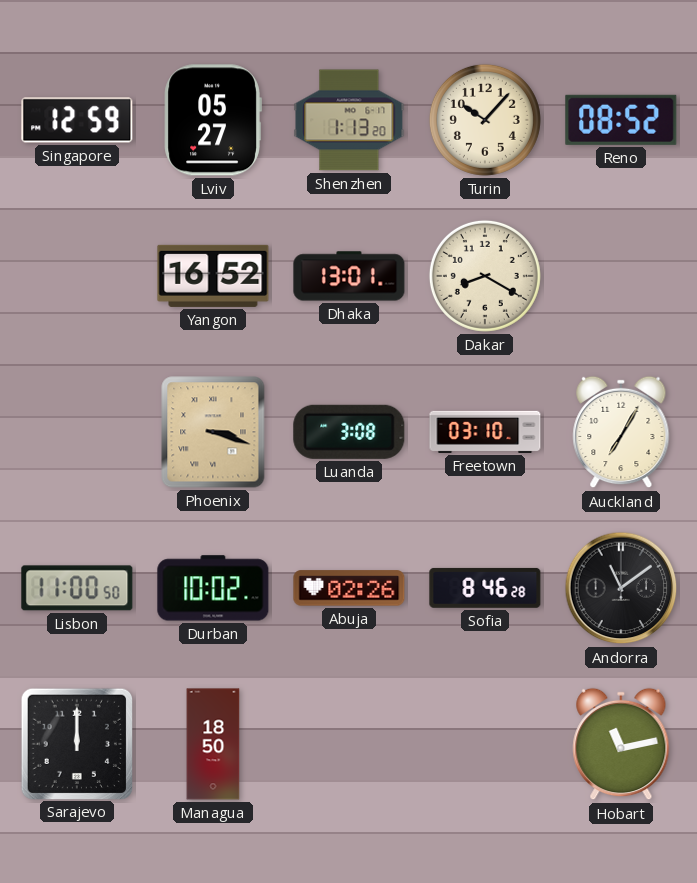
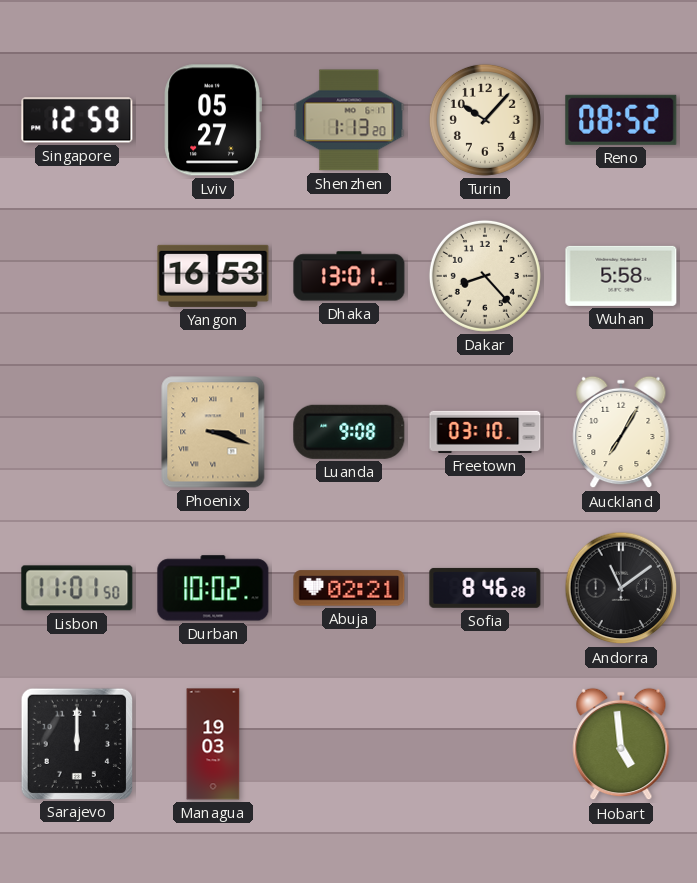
Yangon: 16:52 -> 16:53
Dakar: 8:20 -> 8:23
Wuhan: none -> 5:58
Luanda: 3:08 -> 9:08
Lisbon: 11:00 -> 11:01
Abuja: 02:26 -> 02:21
Managua: 18:50 -> 19:03
Hobart: 11:13 -> 4:59
